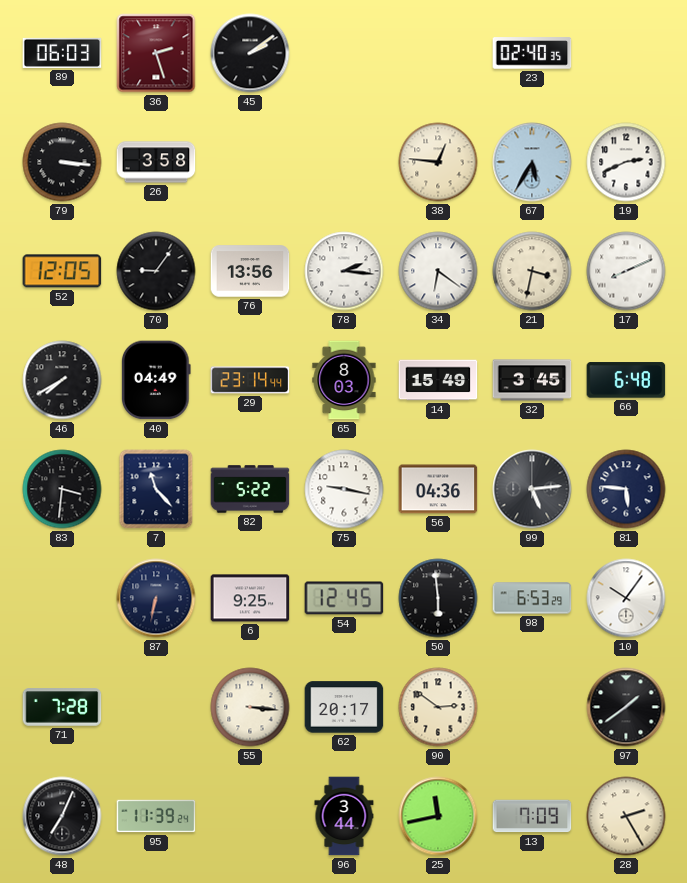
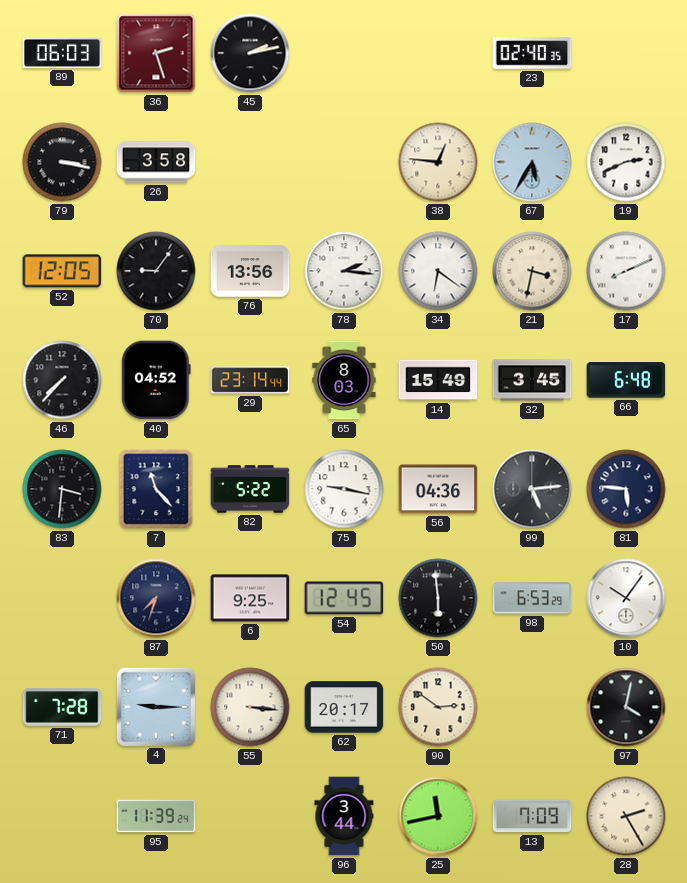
45: 2:09 -> 2:13
79: 3:16 -> 3:17
46: 7:40 -> 7:37
40: 04:49 -> 04:52
87: 6:32 -> 7:33
4: none -> 9:15
97: 1:39 -> 4:02
48: 7:04 -> none
